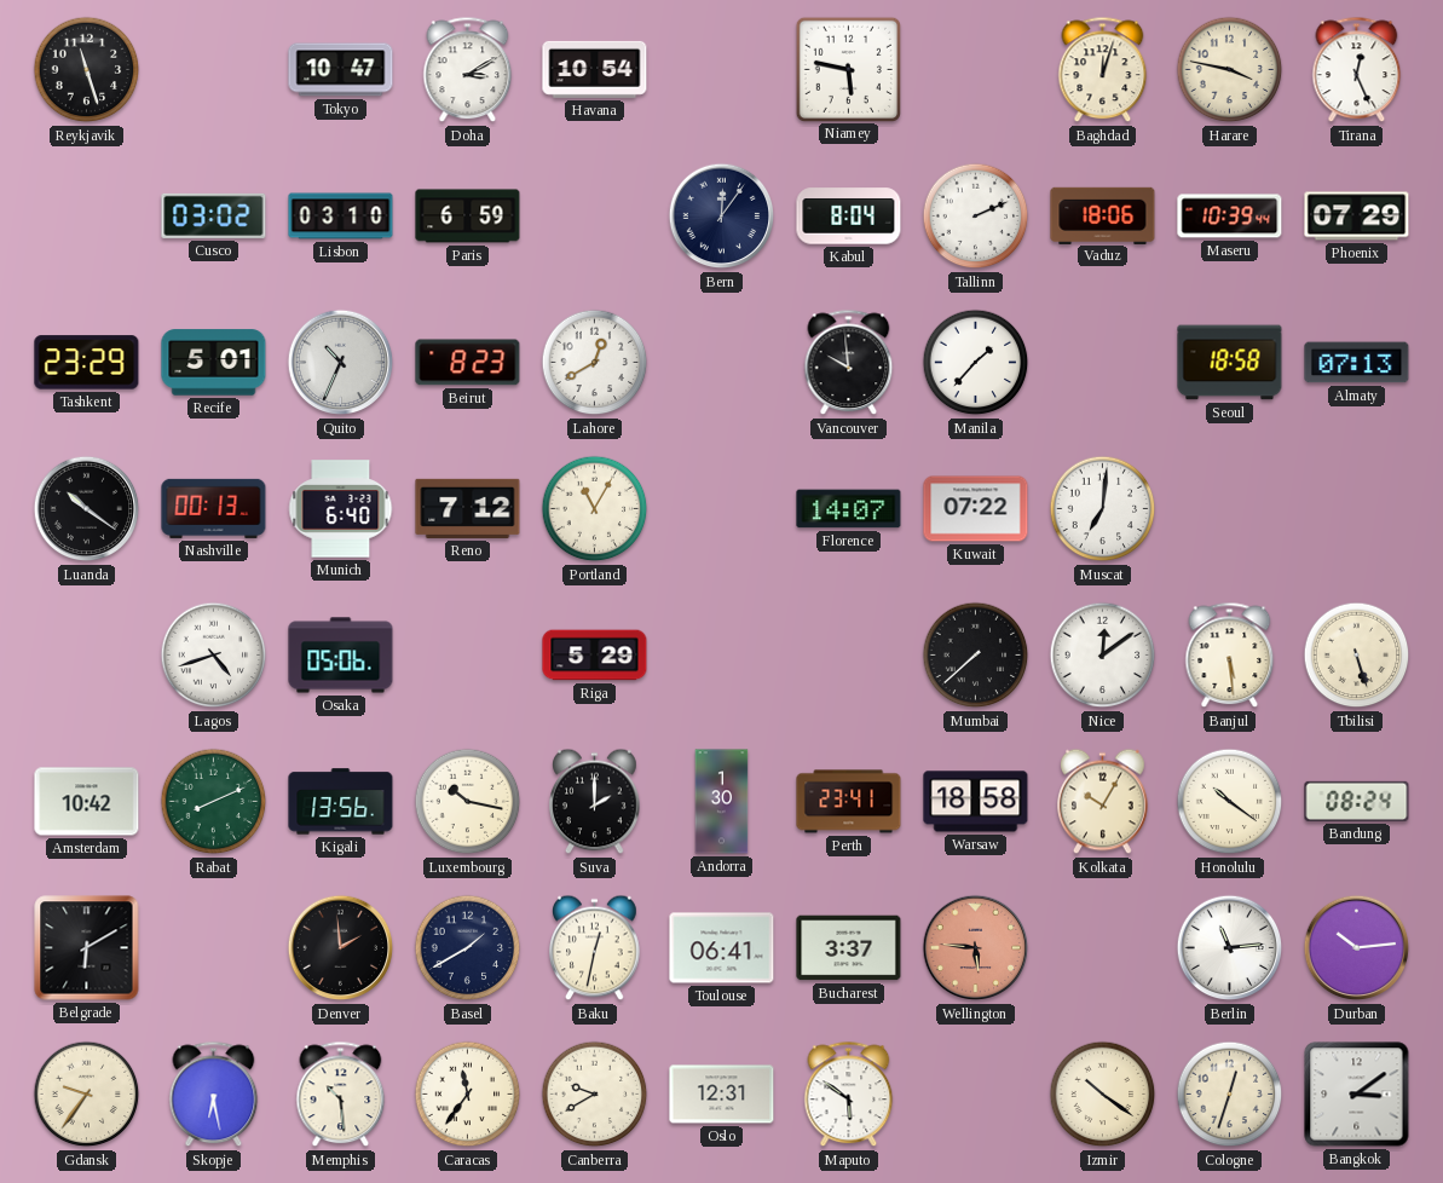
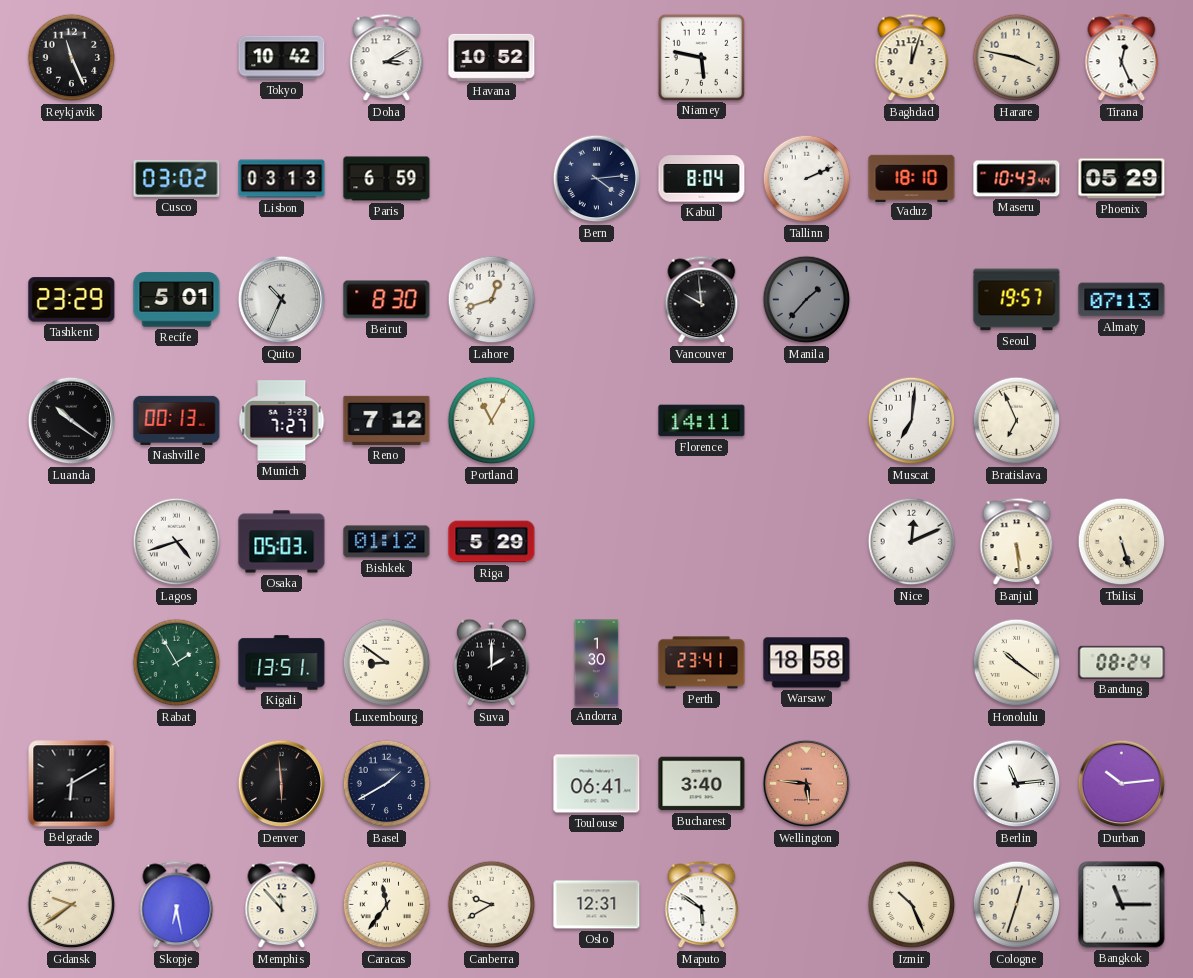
Reykjavik: 11:27 -> 11:26
Tokyo: 10:47 -> 10:42
Havana: 10:54 -> 10:52
Lisbon: 03:10 -> 03:13
Bern: 12:06 -> 4:14
Vaduz: 18:06 -> 18:10
Maseru: 10:39 -> 10:43
Phoenix: 07:29 -> 05:29
Beirut: 8:23 -> 8:30
Lahore: 12:40 -> 12:42
Manila dial: white -> grey
Seoul: 18:58 -> 19:57
Munich: 6:40 -> 7:27
Florence: 14:07 -> 14:11
Kuwait: 07:22 -> none
Bratislava: none -> 6:56
Osaka: 05:06 -> 05:03
Bishkek: none -> 01:12
Mumbai: 7:38 -> none
Nice: 12:09 -> 12:11
Amsterdam: 10:42 -> none
Rabat: 8:11 -> 1:55
Kigali: 13:56 -> 13:51
Luxembourg: 10:17 -> 8:51
Kolkata: 10:05 -> none
Denver: 1:59 -> 5:59
Baku: 12:32 -> none
Bucharest: 3:37 -> 3:40
Gdansk: 9:36 -> 9:39
Memphis: 10:29 -> 11:53
Izmir: 10:21 -> 10:26
Bangkok: 3:09 -> 11:15
